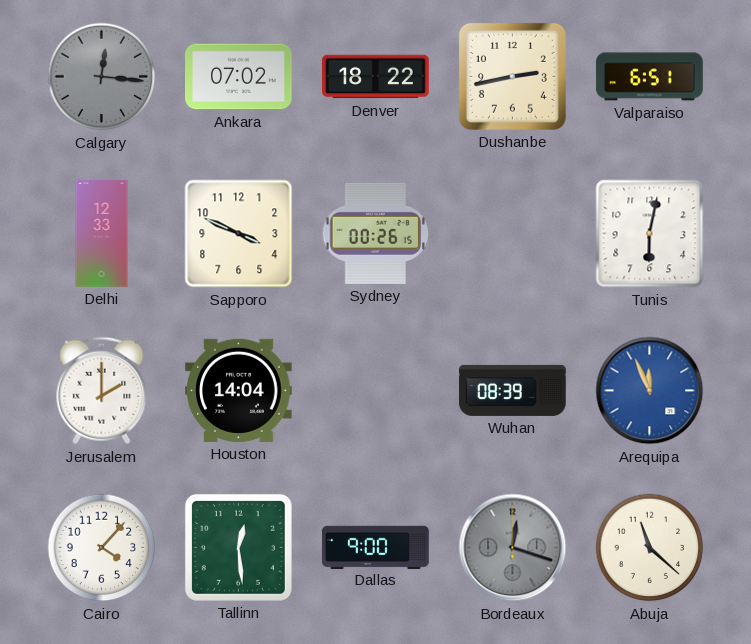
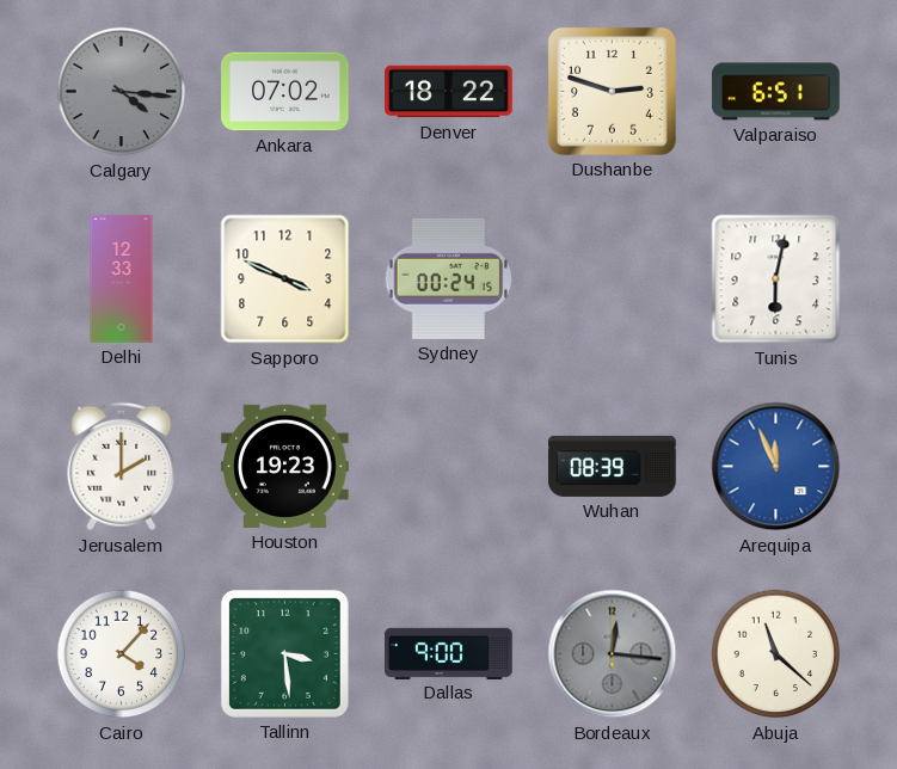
Calgary: 12:16 -> 4:16
Dushanbe: 2:43 -> 2:48
Sydney: 00:26 -> 00:24
Houston: 14:04 -> 19:23
Tallinn: 12:29 -> 3:29
Bordeaux: 12:18 -> 12:16
